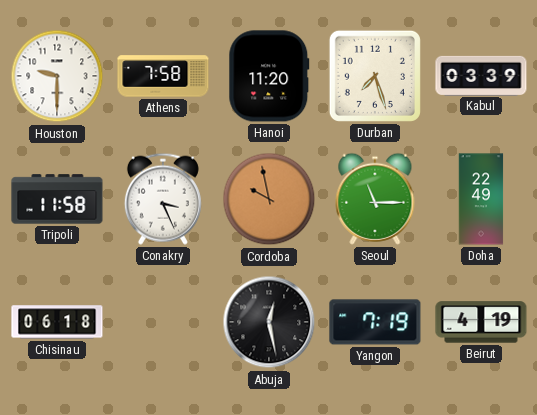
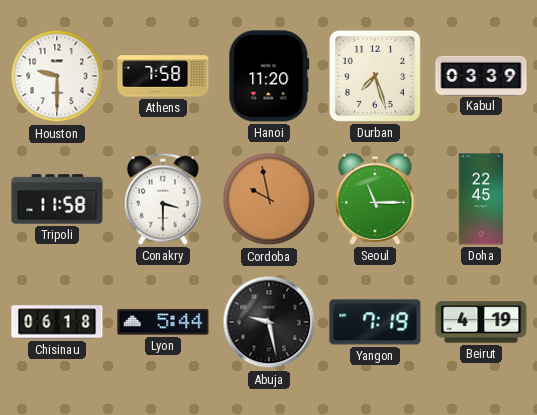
Conakry: 3:26 -> 3:30
Doha: 22:49 -> 22:45
Lyon: none -> 5:44
Abuja: 12:28 -> 9:28
